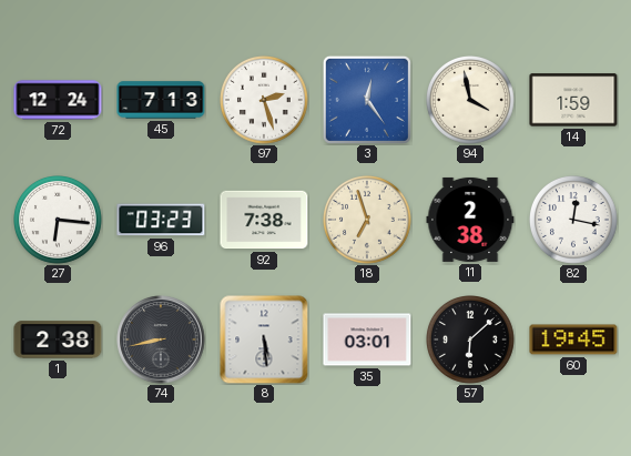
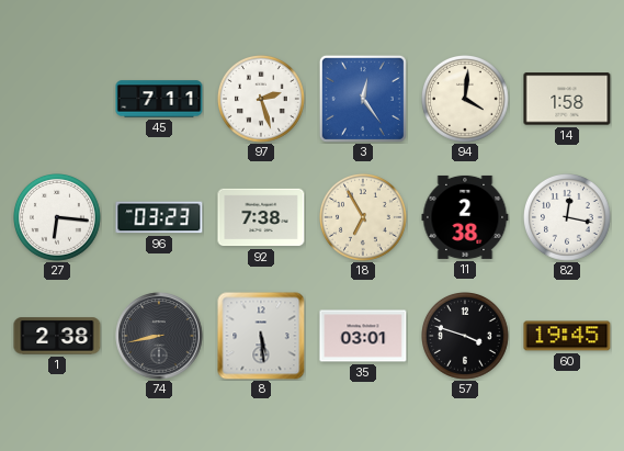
72: 12:24 -> none
45: 7:13 -> 7:11
94: 3:58 -> 4:01
14: 1:59 -> 1:58
18: 6:57 -> 6:55
57: 6:08 -> 3:48
